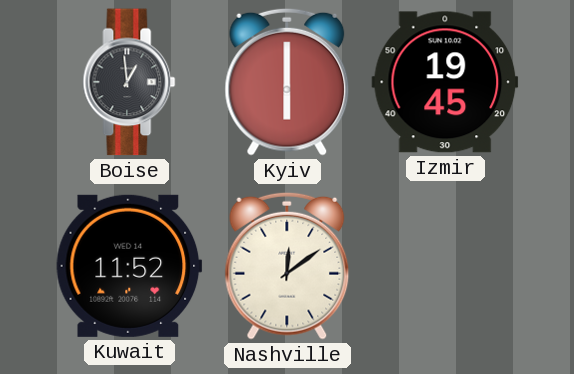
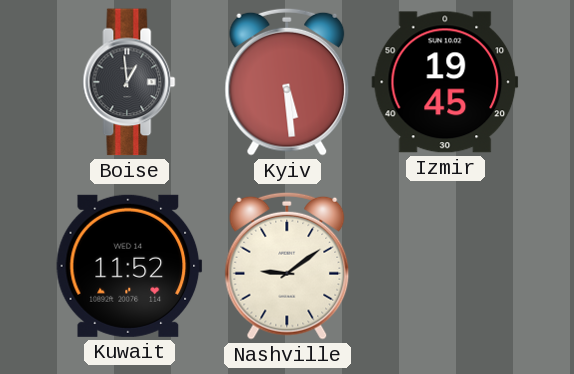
Kyiv: 6:00 -> 5:29
Nashville: 12:09 -> 9:09
